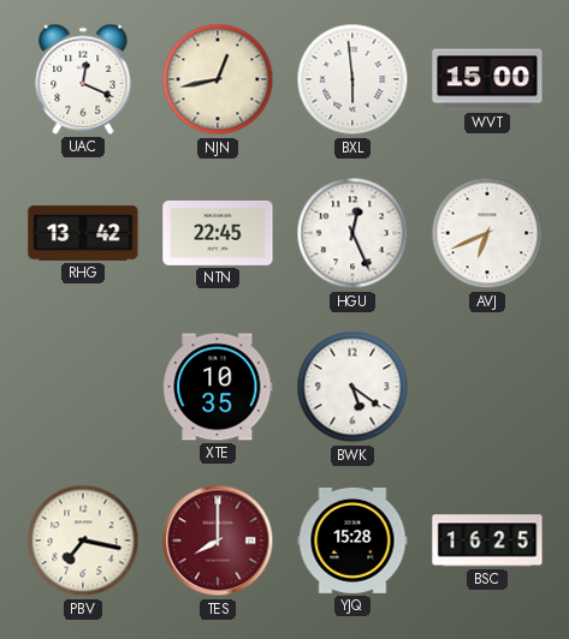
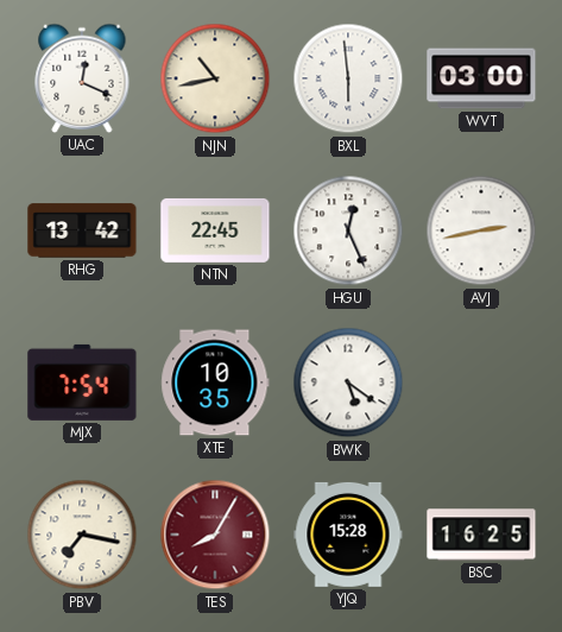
NJN: 12:43 -> 10:43
WVT: 15:00 -> 03:00
AVJ: 6:41 -> 2:43
MJX: none -> 7:54
TES: 8:00 -> 8:05
